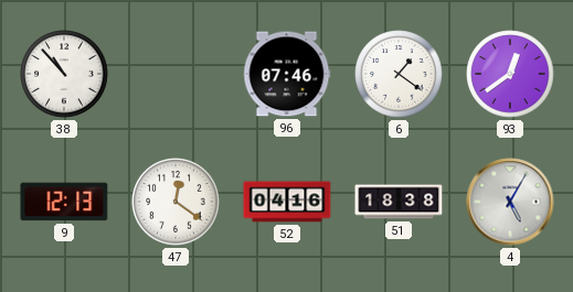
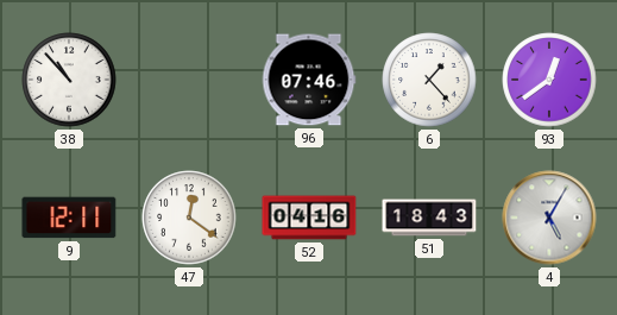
6: 1:21 -> 1:23
9: 12:13 -> 12:11
51: 18:38 -> 18:43
